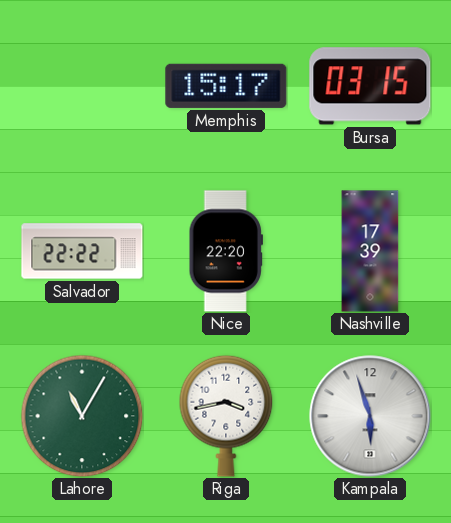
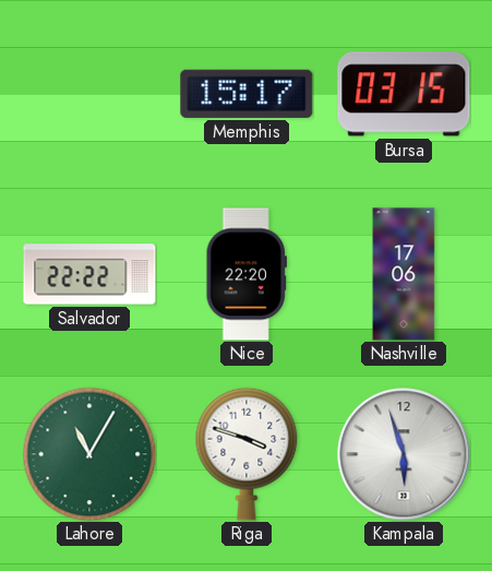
Nashville: 17:39 -> 17:06
Riga: 3:43 -> 3:48
